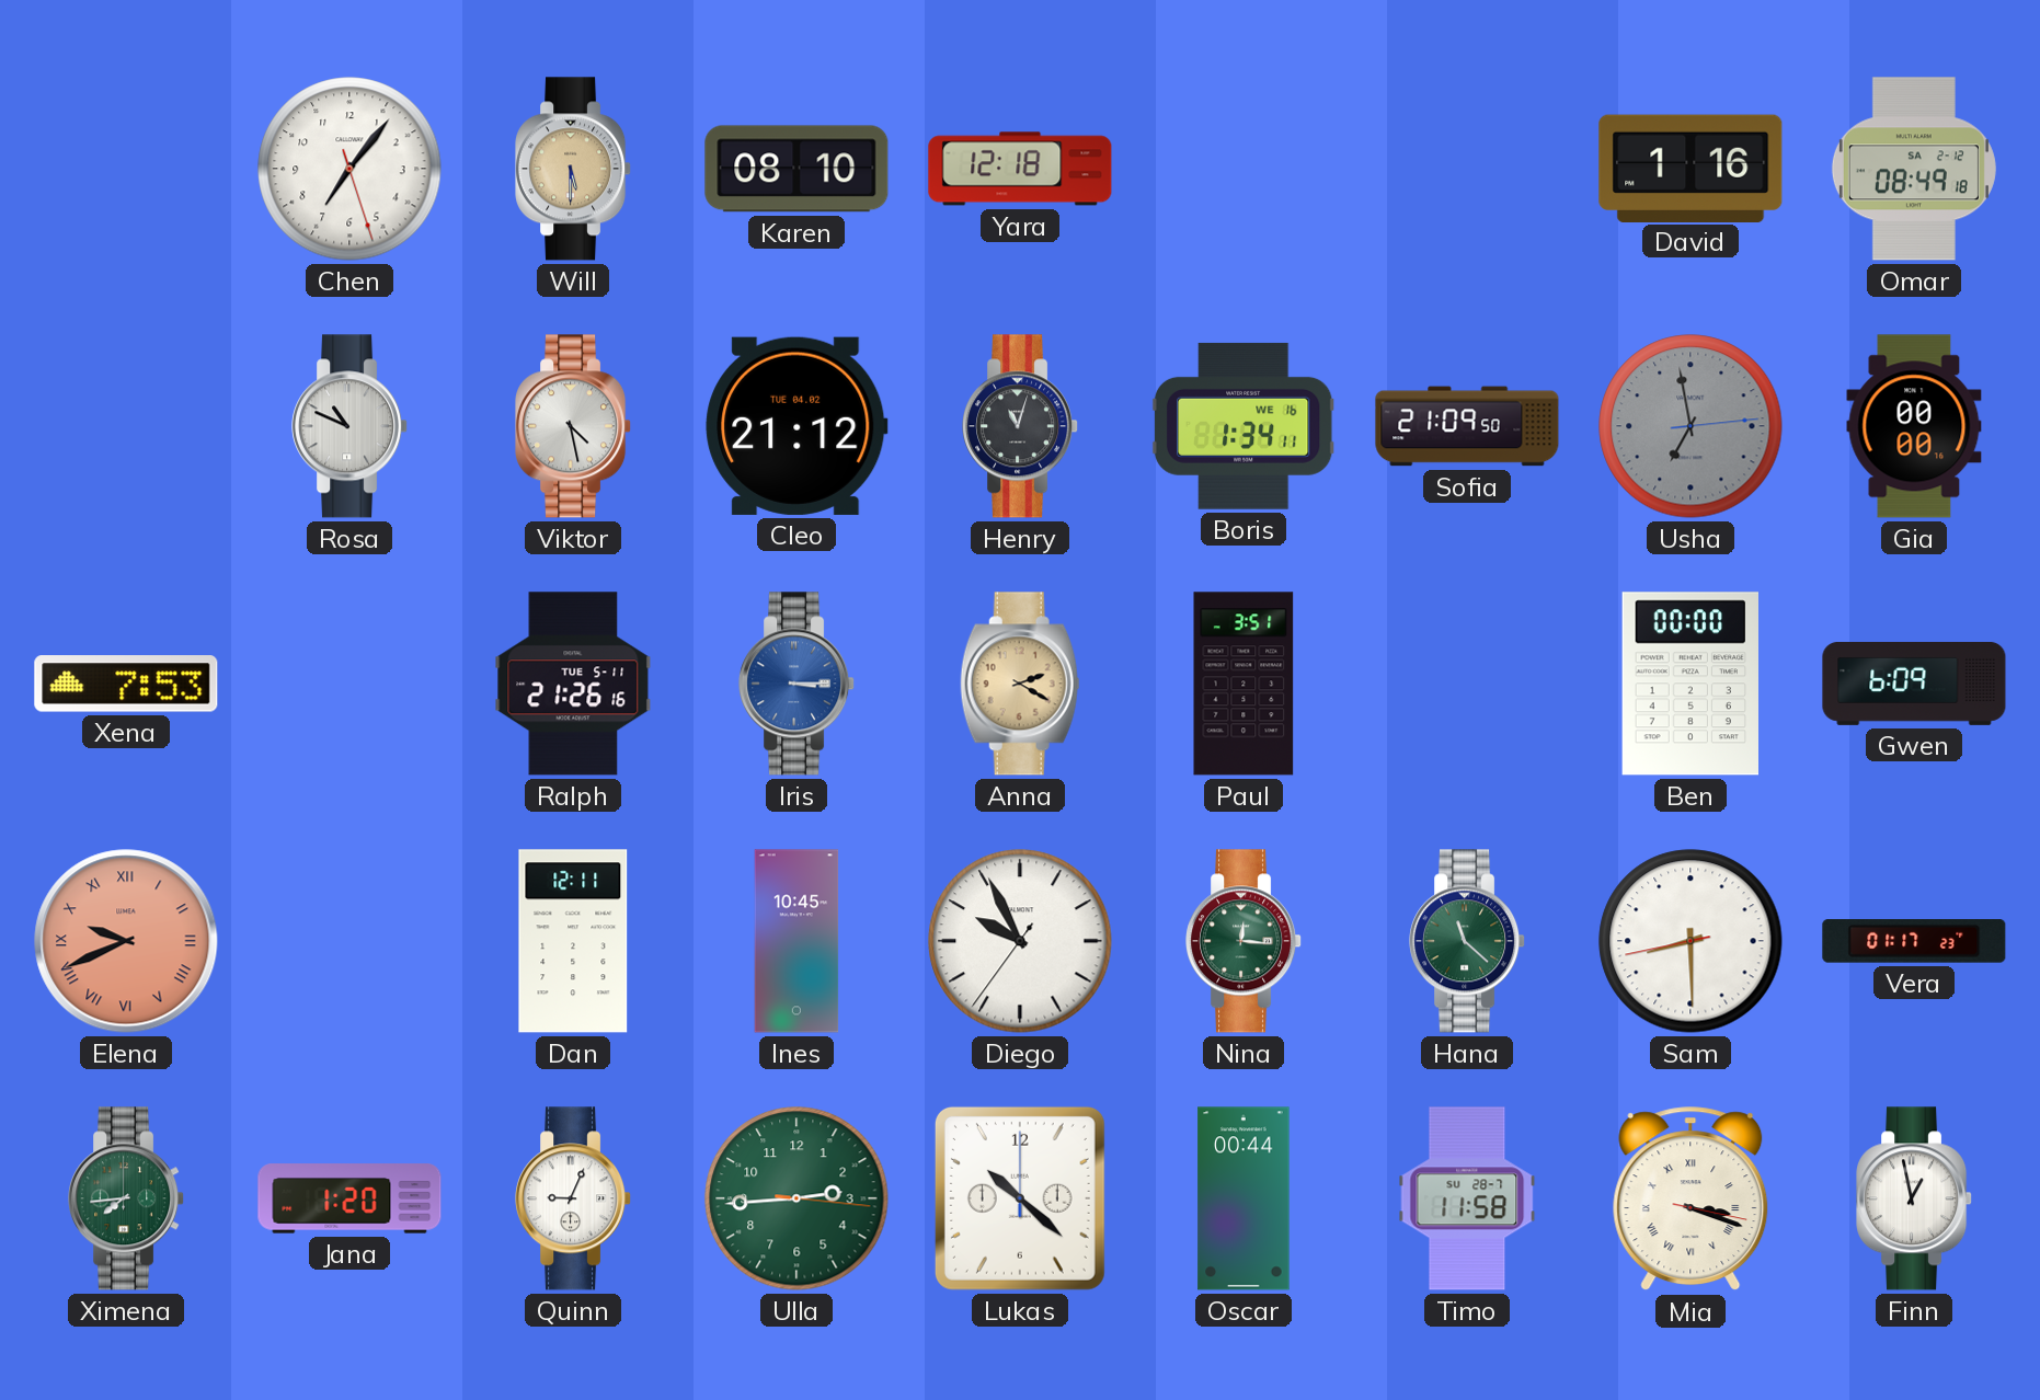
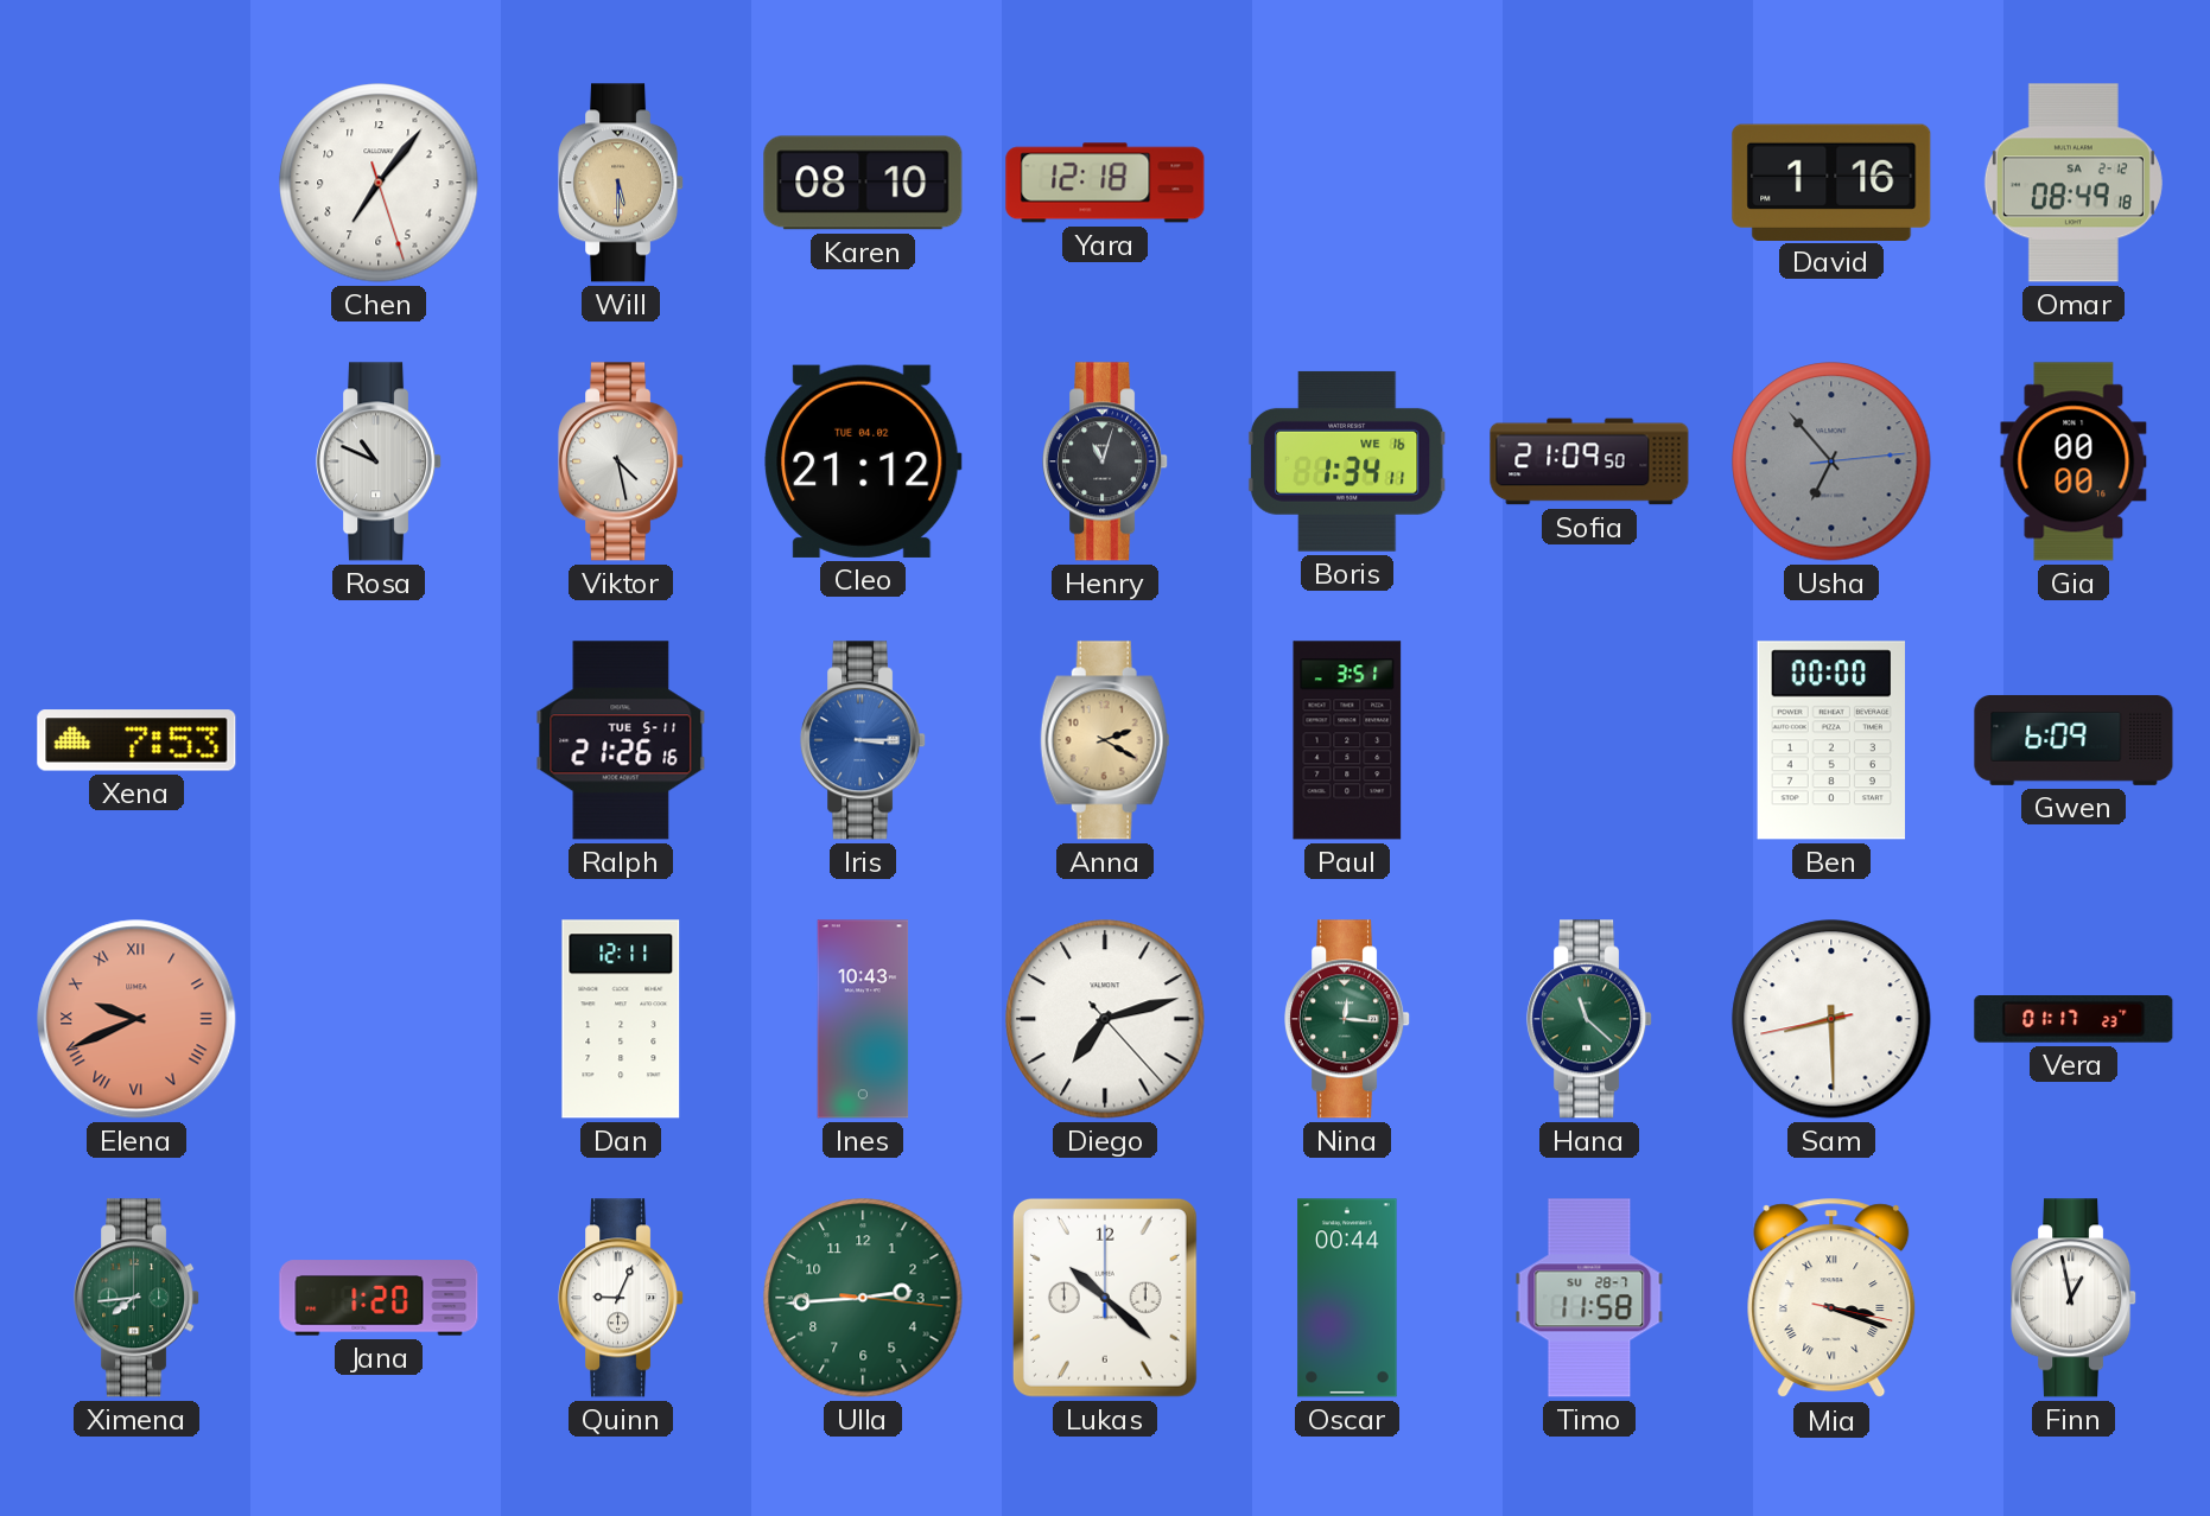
Usha: 6:58 -> 6:53
Ines: 10:45 -> 10:43
Diego: 9:55 -> 7:12
